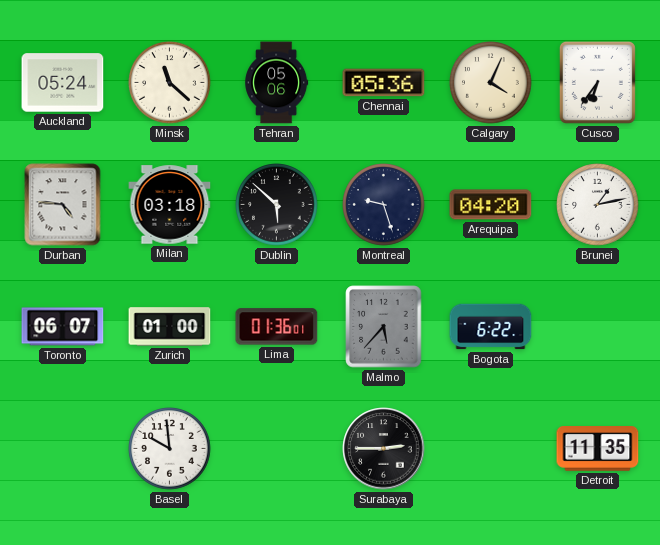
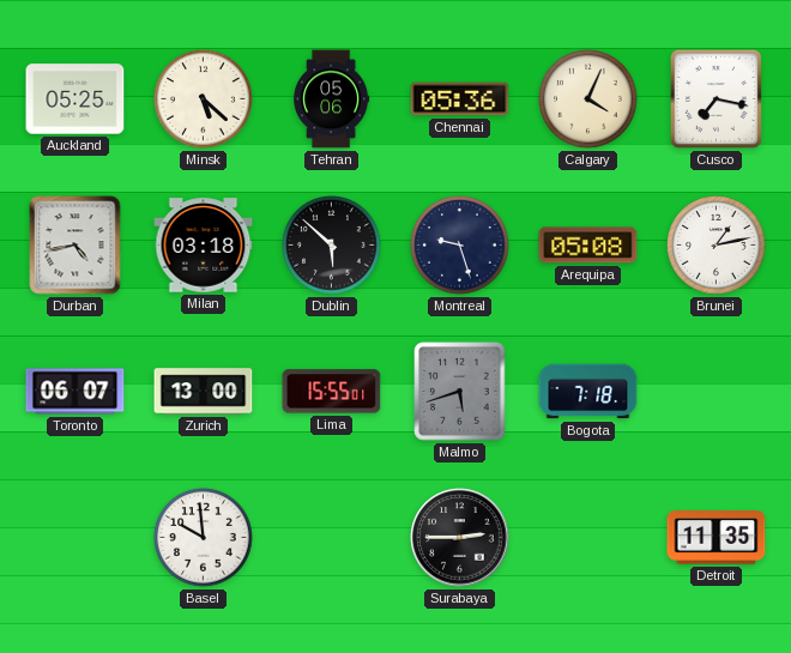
Auckland: 05:24 -> 05:25
Minsk: 11:22 -> 5:22
Cusco: 6:36 -> 7:17
Durban: 4:46 -> 4:43
Arequipa: 04:20 -> 05:08
Zurich: 01:00 -> 13:00
Lima: 01:36 -> 15:55
Malmo: 5:37 -> 5:42
Bogota: 6:22 -> 7:18
